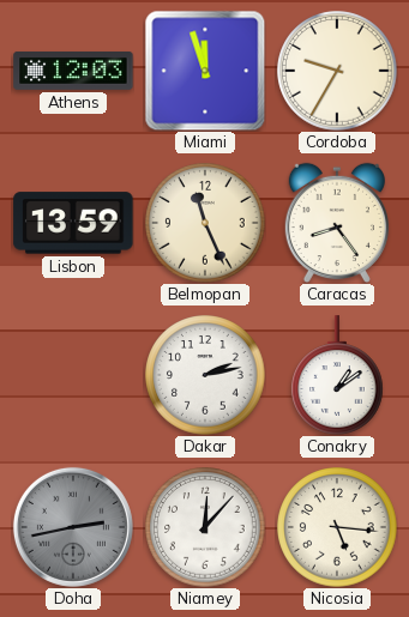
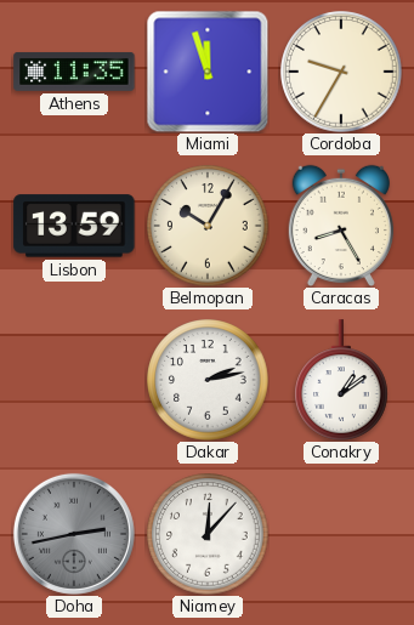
Athens: 12:03 -> 11:35
Belmopan: 11:26 -> 10:05
Caracas: 8:24 -> 8:25
Nicosia: 5:16 -> none
